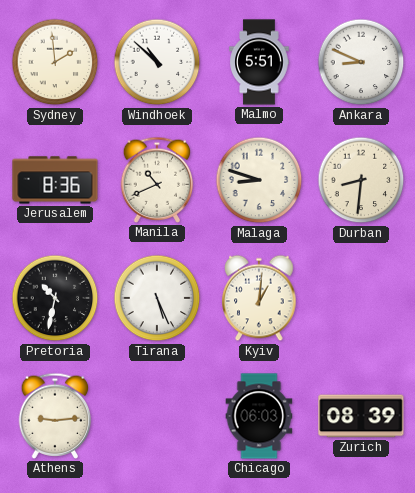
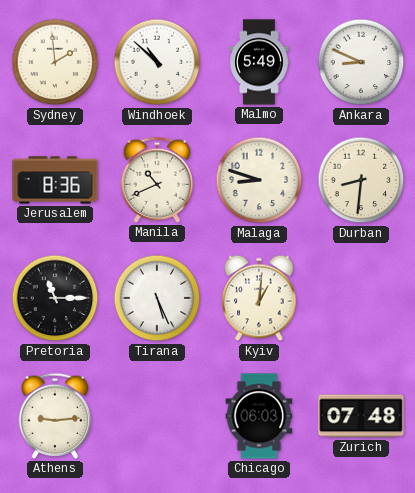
Malmo: 5:51 -> 5:49
Pretoria: 10:32 -> 11:15
Zurich: 08:39 -> 07:48
